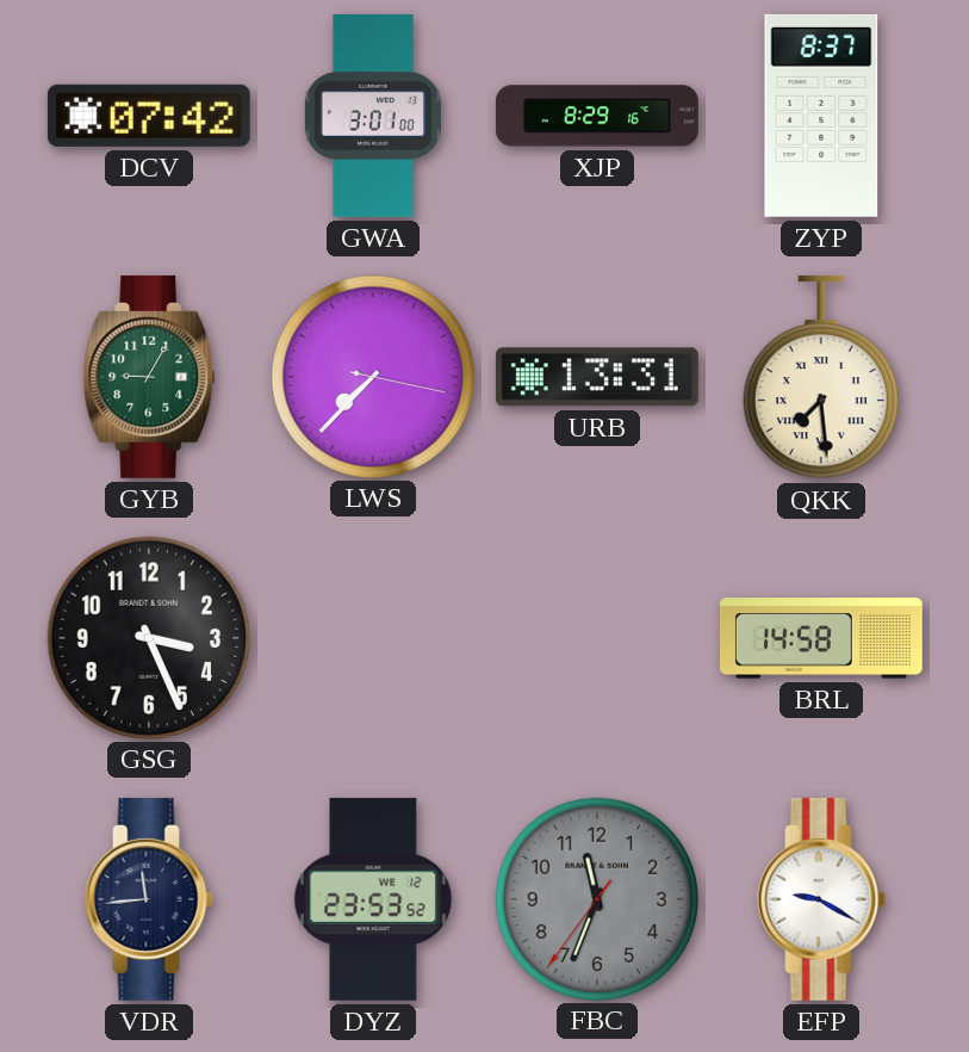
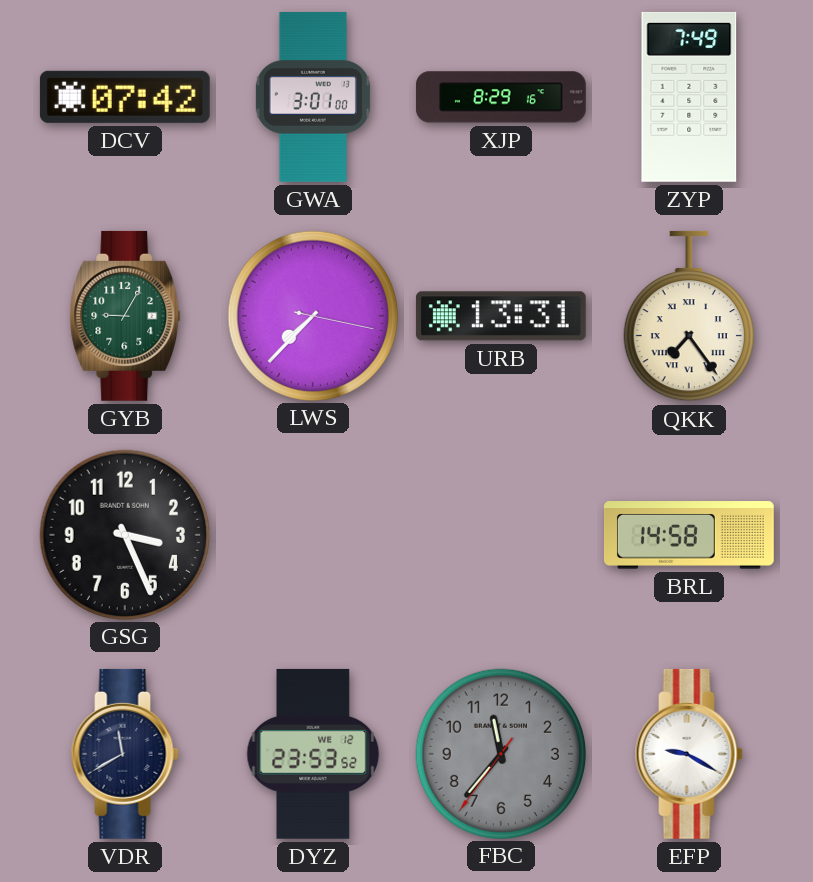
ZYP: 8:37 -> 7:49
QKK: 7:29 -> 7:24
VDR: 11:44 -> 11:40
FBC: 11:33 -> 11:36
